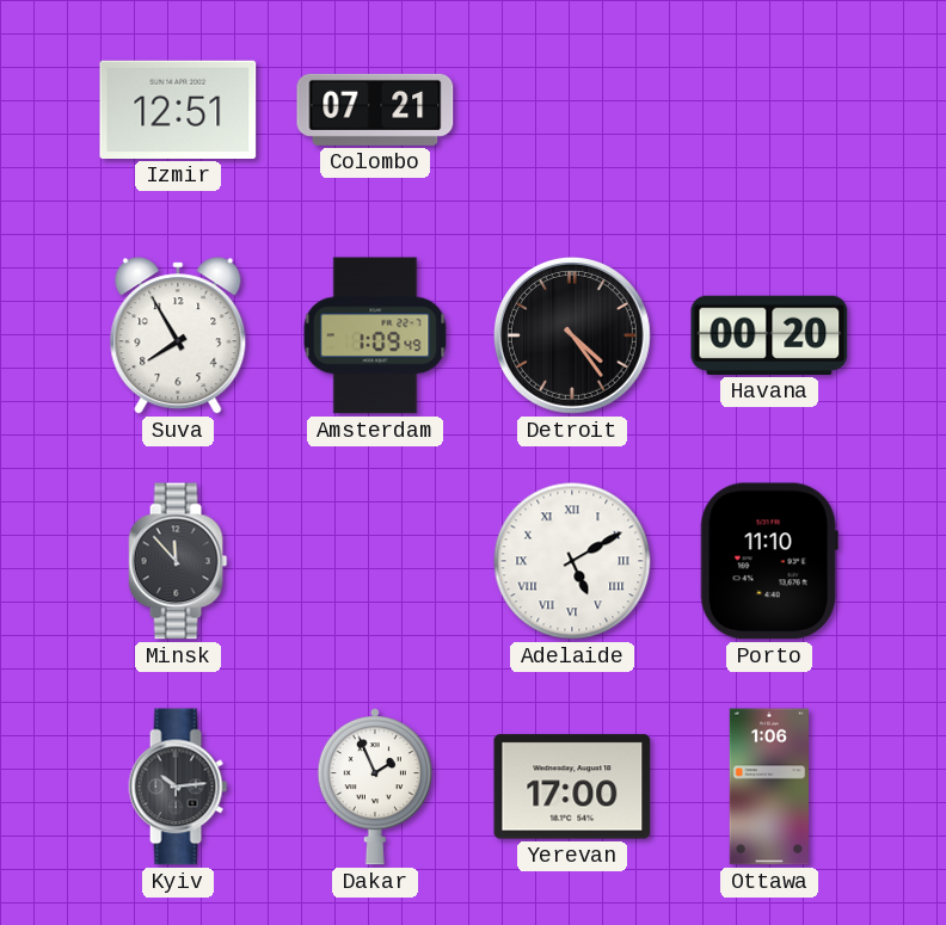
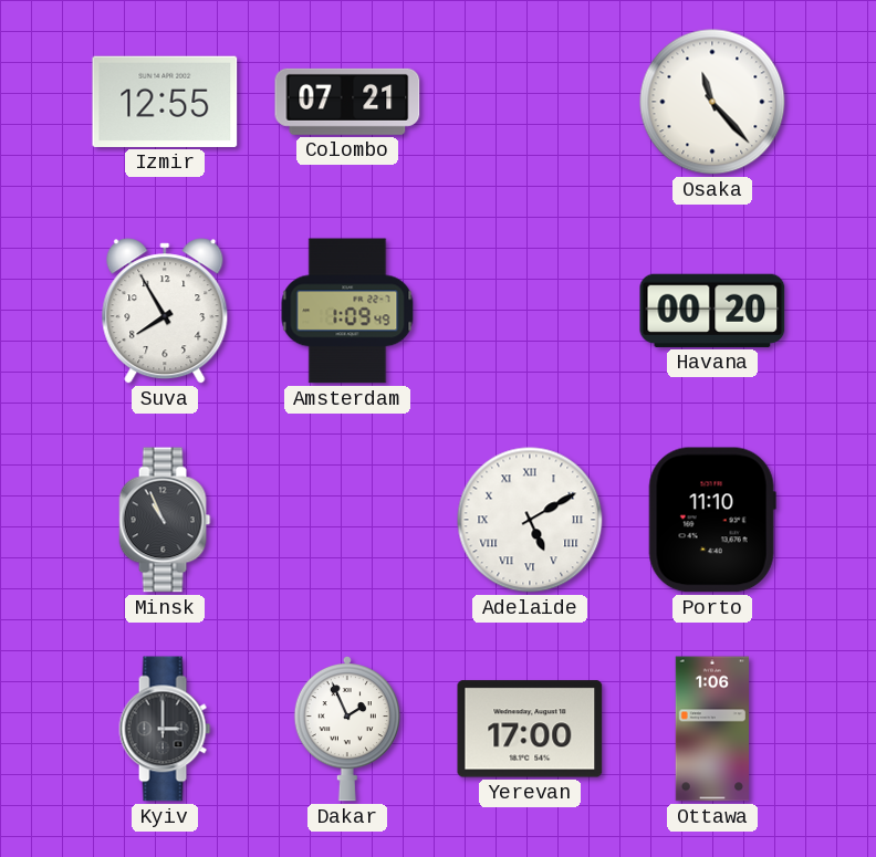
Izmir: 12:51 -> 12:55
Osaka: none -> 11:23
Detroit: 4:24 -> none
Minsk: 11:53 -> 10:56
Kyiv: 10:14 -> 3:00
